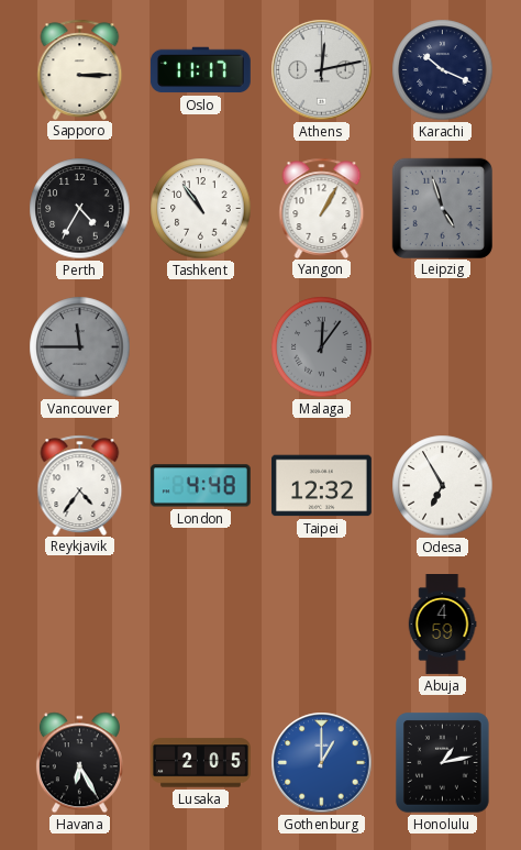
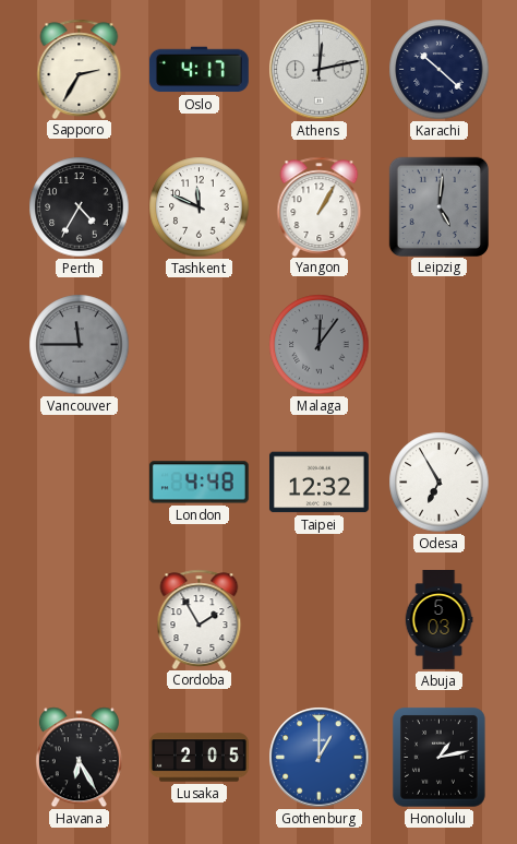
Sapporo: 3:15 -> 2:35
Oslo: 11:17 -> 4:17
Karachi: 10:19 -> 10:22
Tashkent: 10:54 -> 11:49
Leipzig: 4:57 -> 5:01
Reykjavik: 4:36 -> none
Cordoba: none -> 1:55
Abuja: 4:59 -> 5:03
